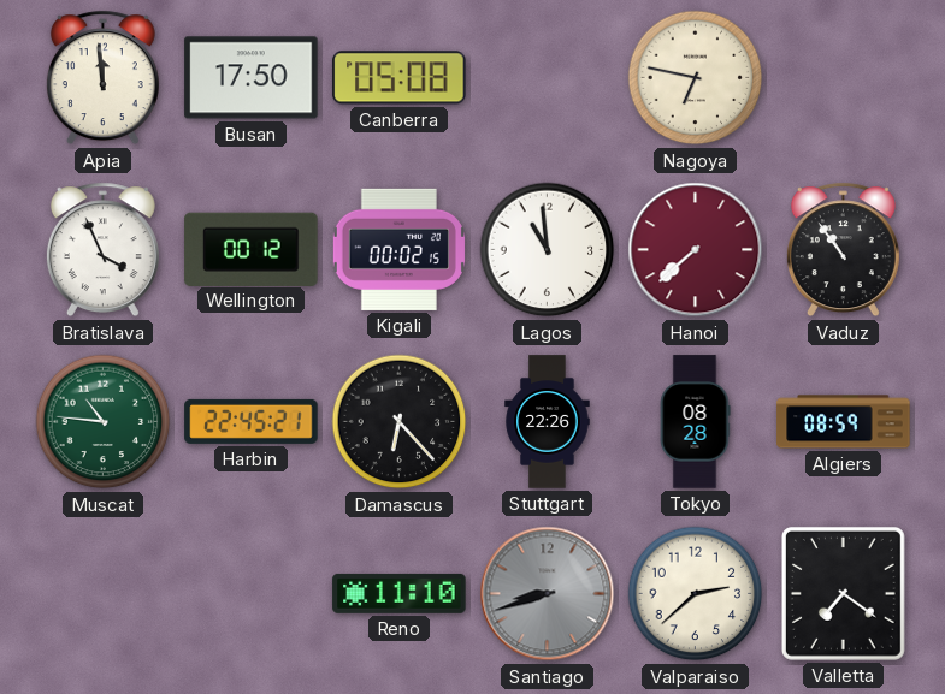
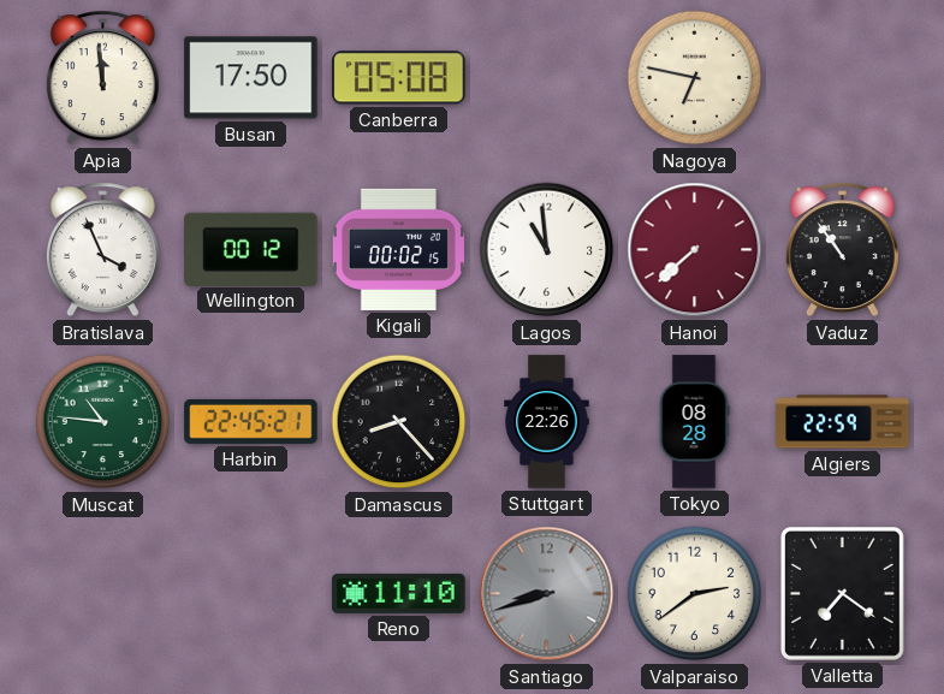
Damascus: 6:23 -> 8:23
Algiers: 08:59 -> 22:59
Valparaiso: 2:38 -> 2:39
